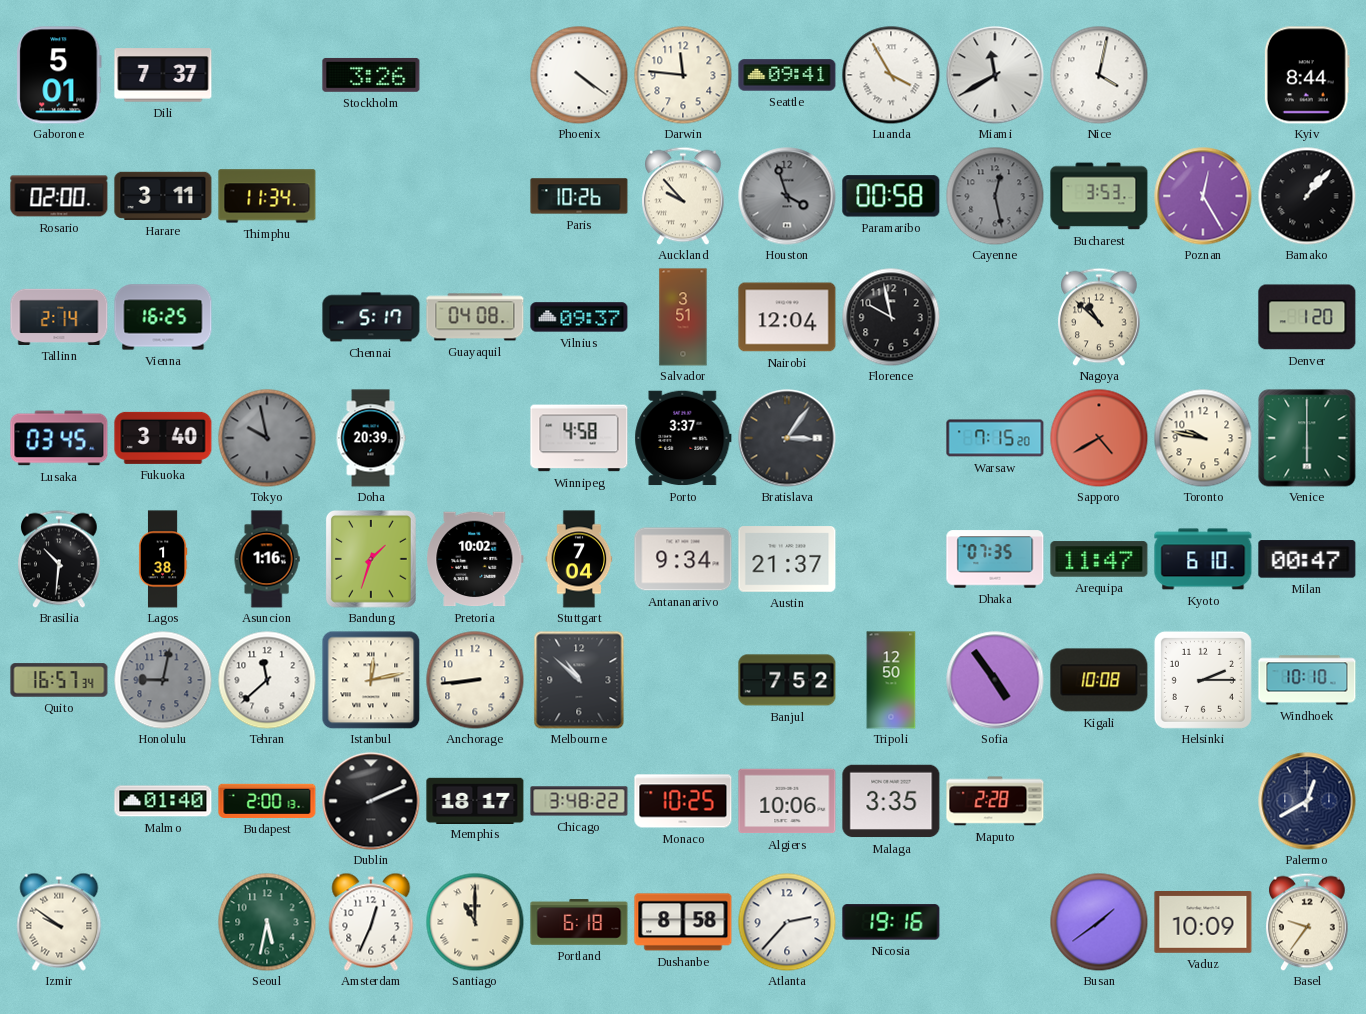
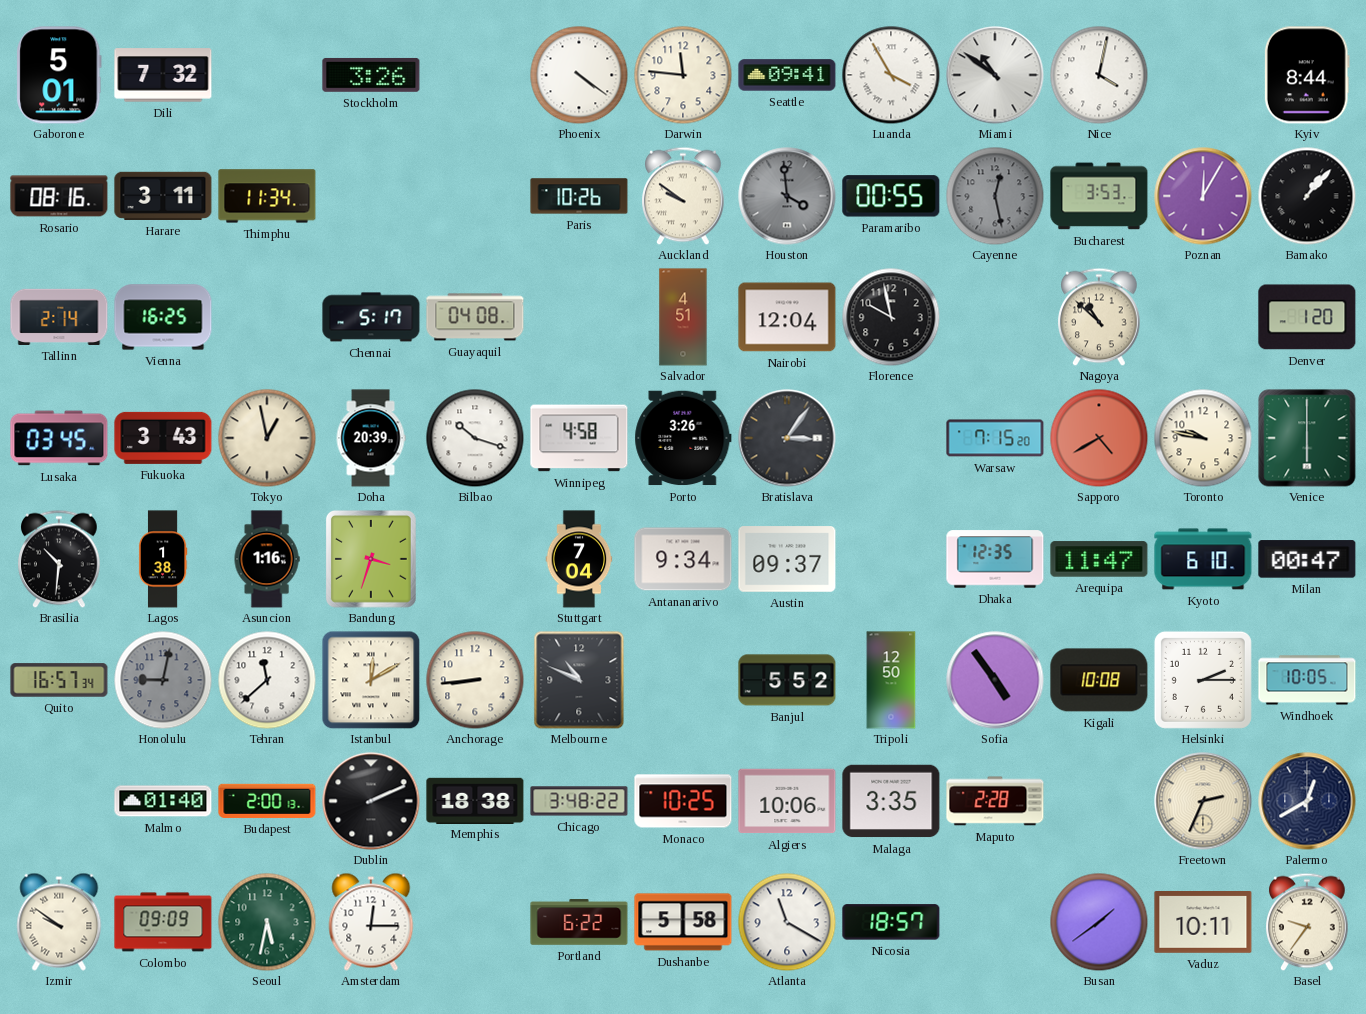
Dili: 7:37 -> 7:32
Miami: 11:40 -> 10:51
Rosario: 02:00 -> 08:16
Auckland: 9:53 -> 9:51
Houston: 3:57 -> 3:59
Paramaribo: 00:58 -> 00:55
Poznan: 12:25 -> 12:05
Vilnius: 09:37 -> none
Salvador: 3:51 -> 4:51
Fukuoka: 3:40 -> 3:43
Tokyo: 9:58 -> 12:58
Tokyo dial: grey -> cream
Bilbao: none -> 10:18
Porto: 3:37 -> 3:26
Bandung: 1:33 -> 3:33
Pretoria: 10:02 -> none
Austin: 21:37 -> 09:37
Dhaka: 07:35 -> 12:35
Istanbul: 12:13 -> 12:10
Melbourne: 10:52 -> 10:49
Banjul: 7:52 -> 5:52
Windhoek: 10:10 -> 10:05
Memphis: 18:17 -> 18:38
Freetown: none -> 2:34
Colombo: none -> 09:09
Amsterdam: 12:34 -> 12:15
Santiago: 11:00 -> none
Portland: 6:18 -> 6:22
Dushanbe: 8:58 -> 5:58
Atlanta: 2:37 -> 11:20
Nicosia: 19:16 -> 18:57
Vaduz: 10:09 -> 10:11
